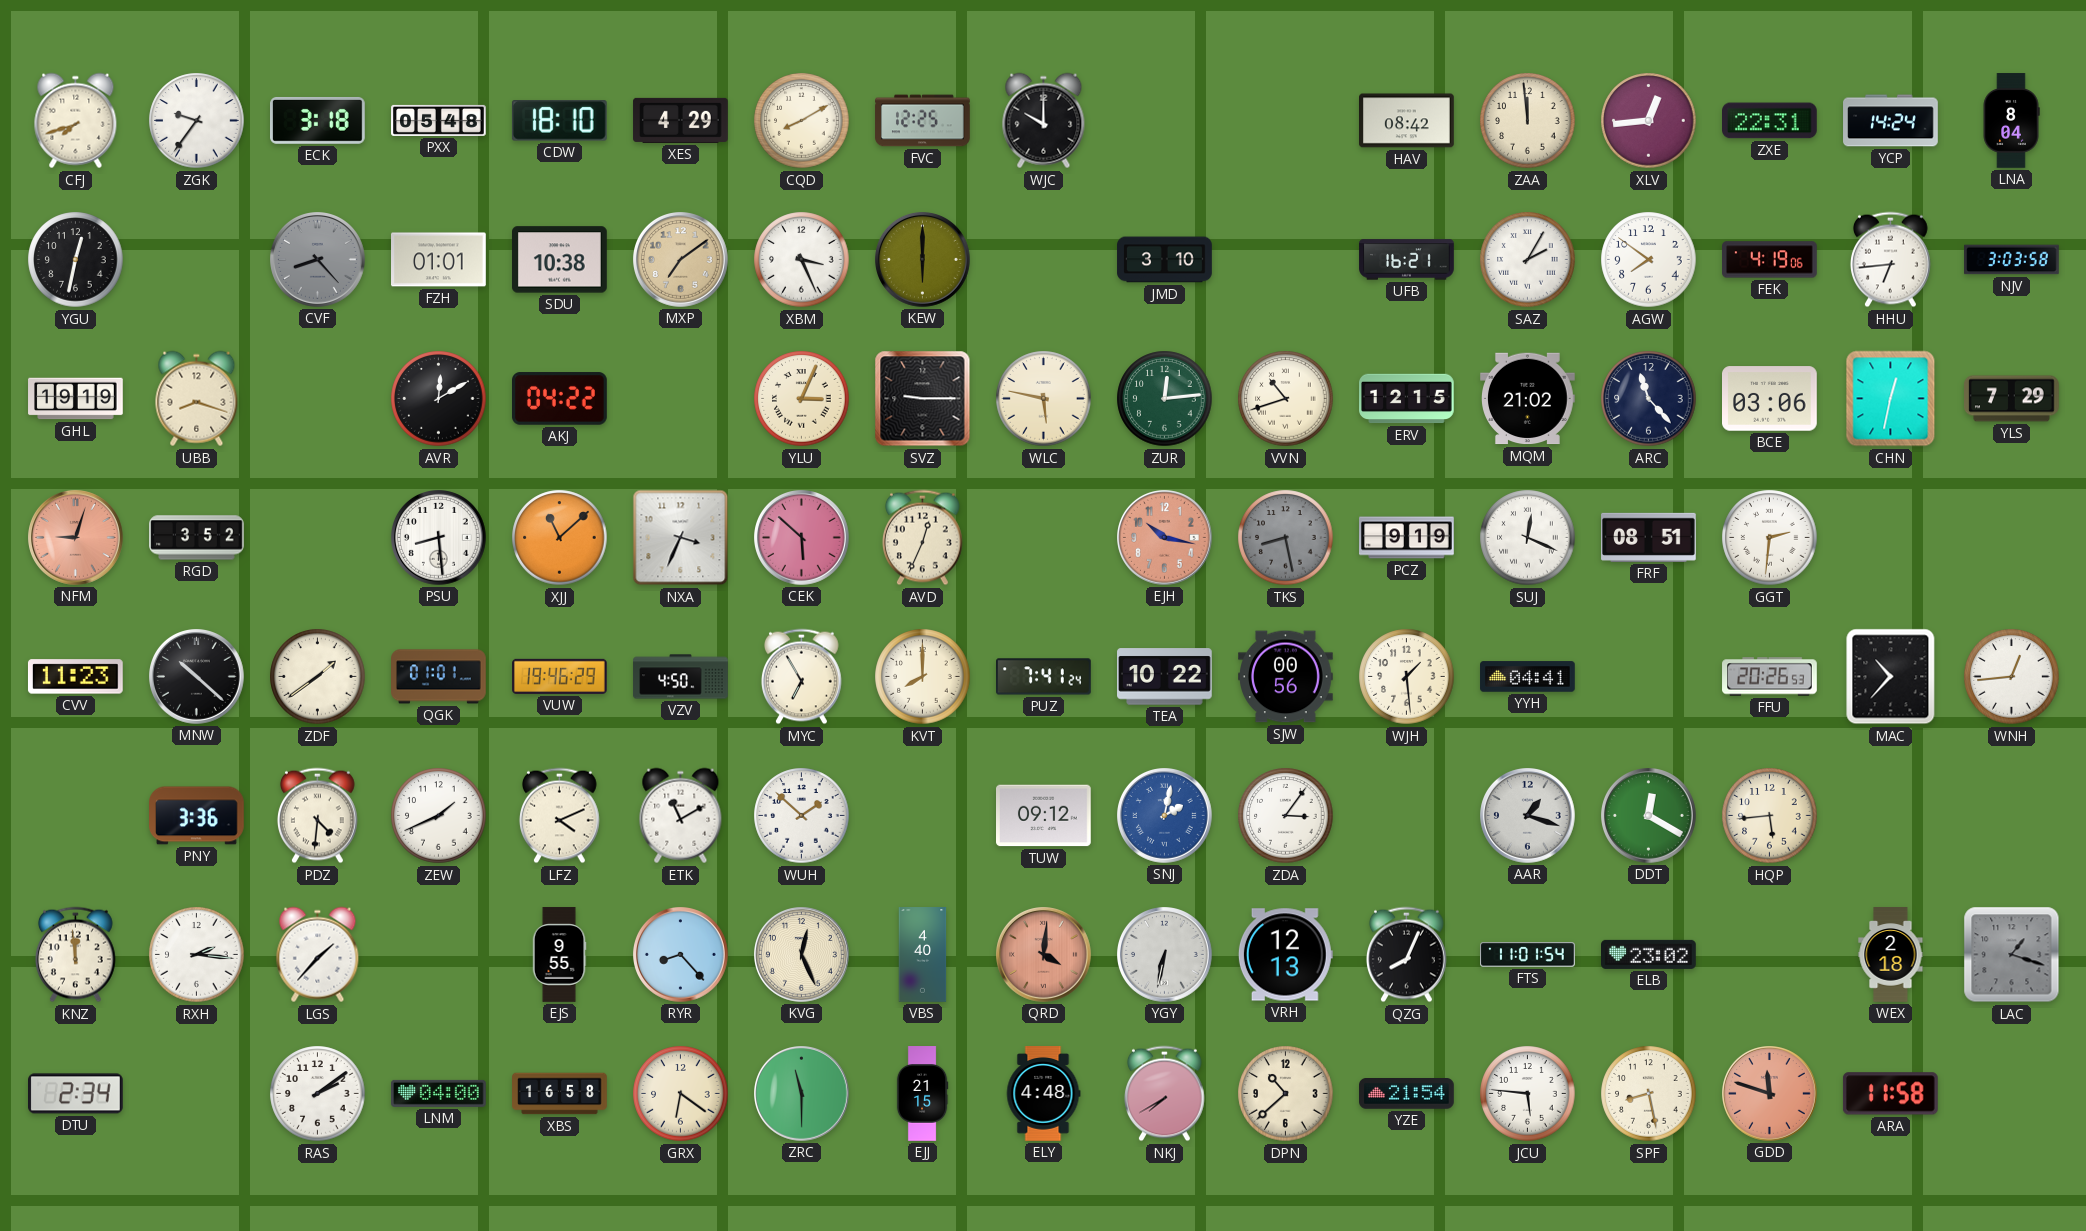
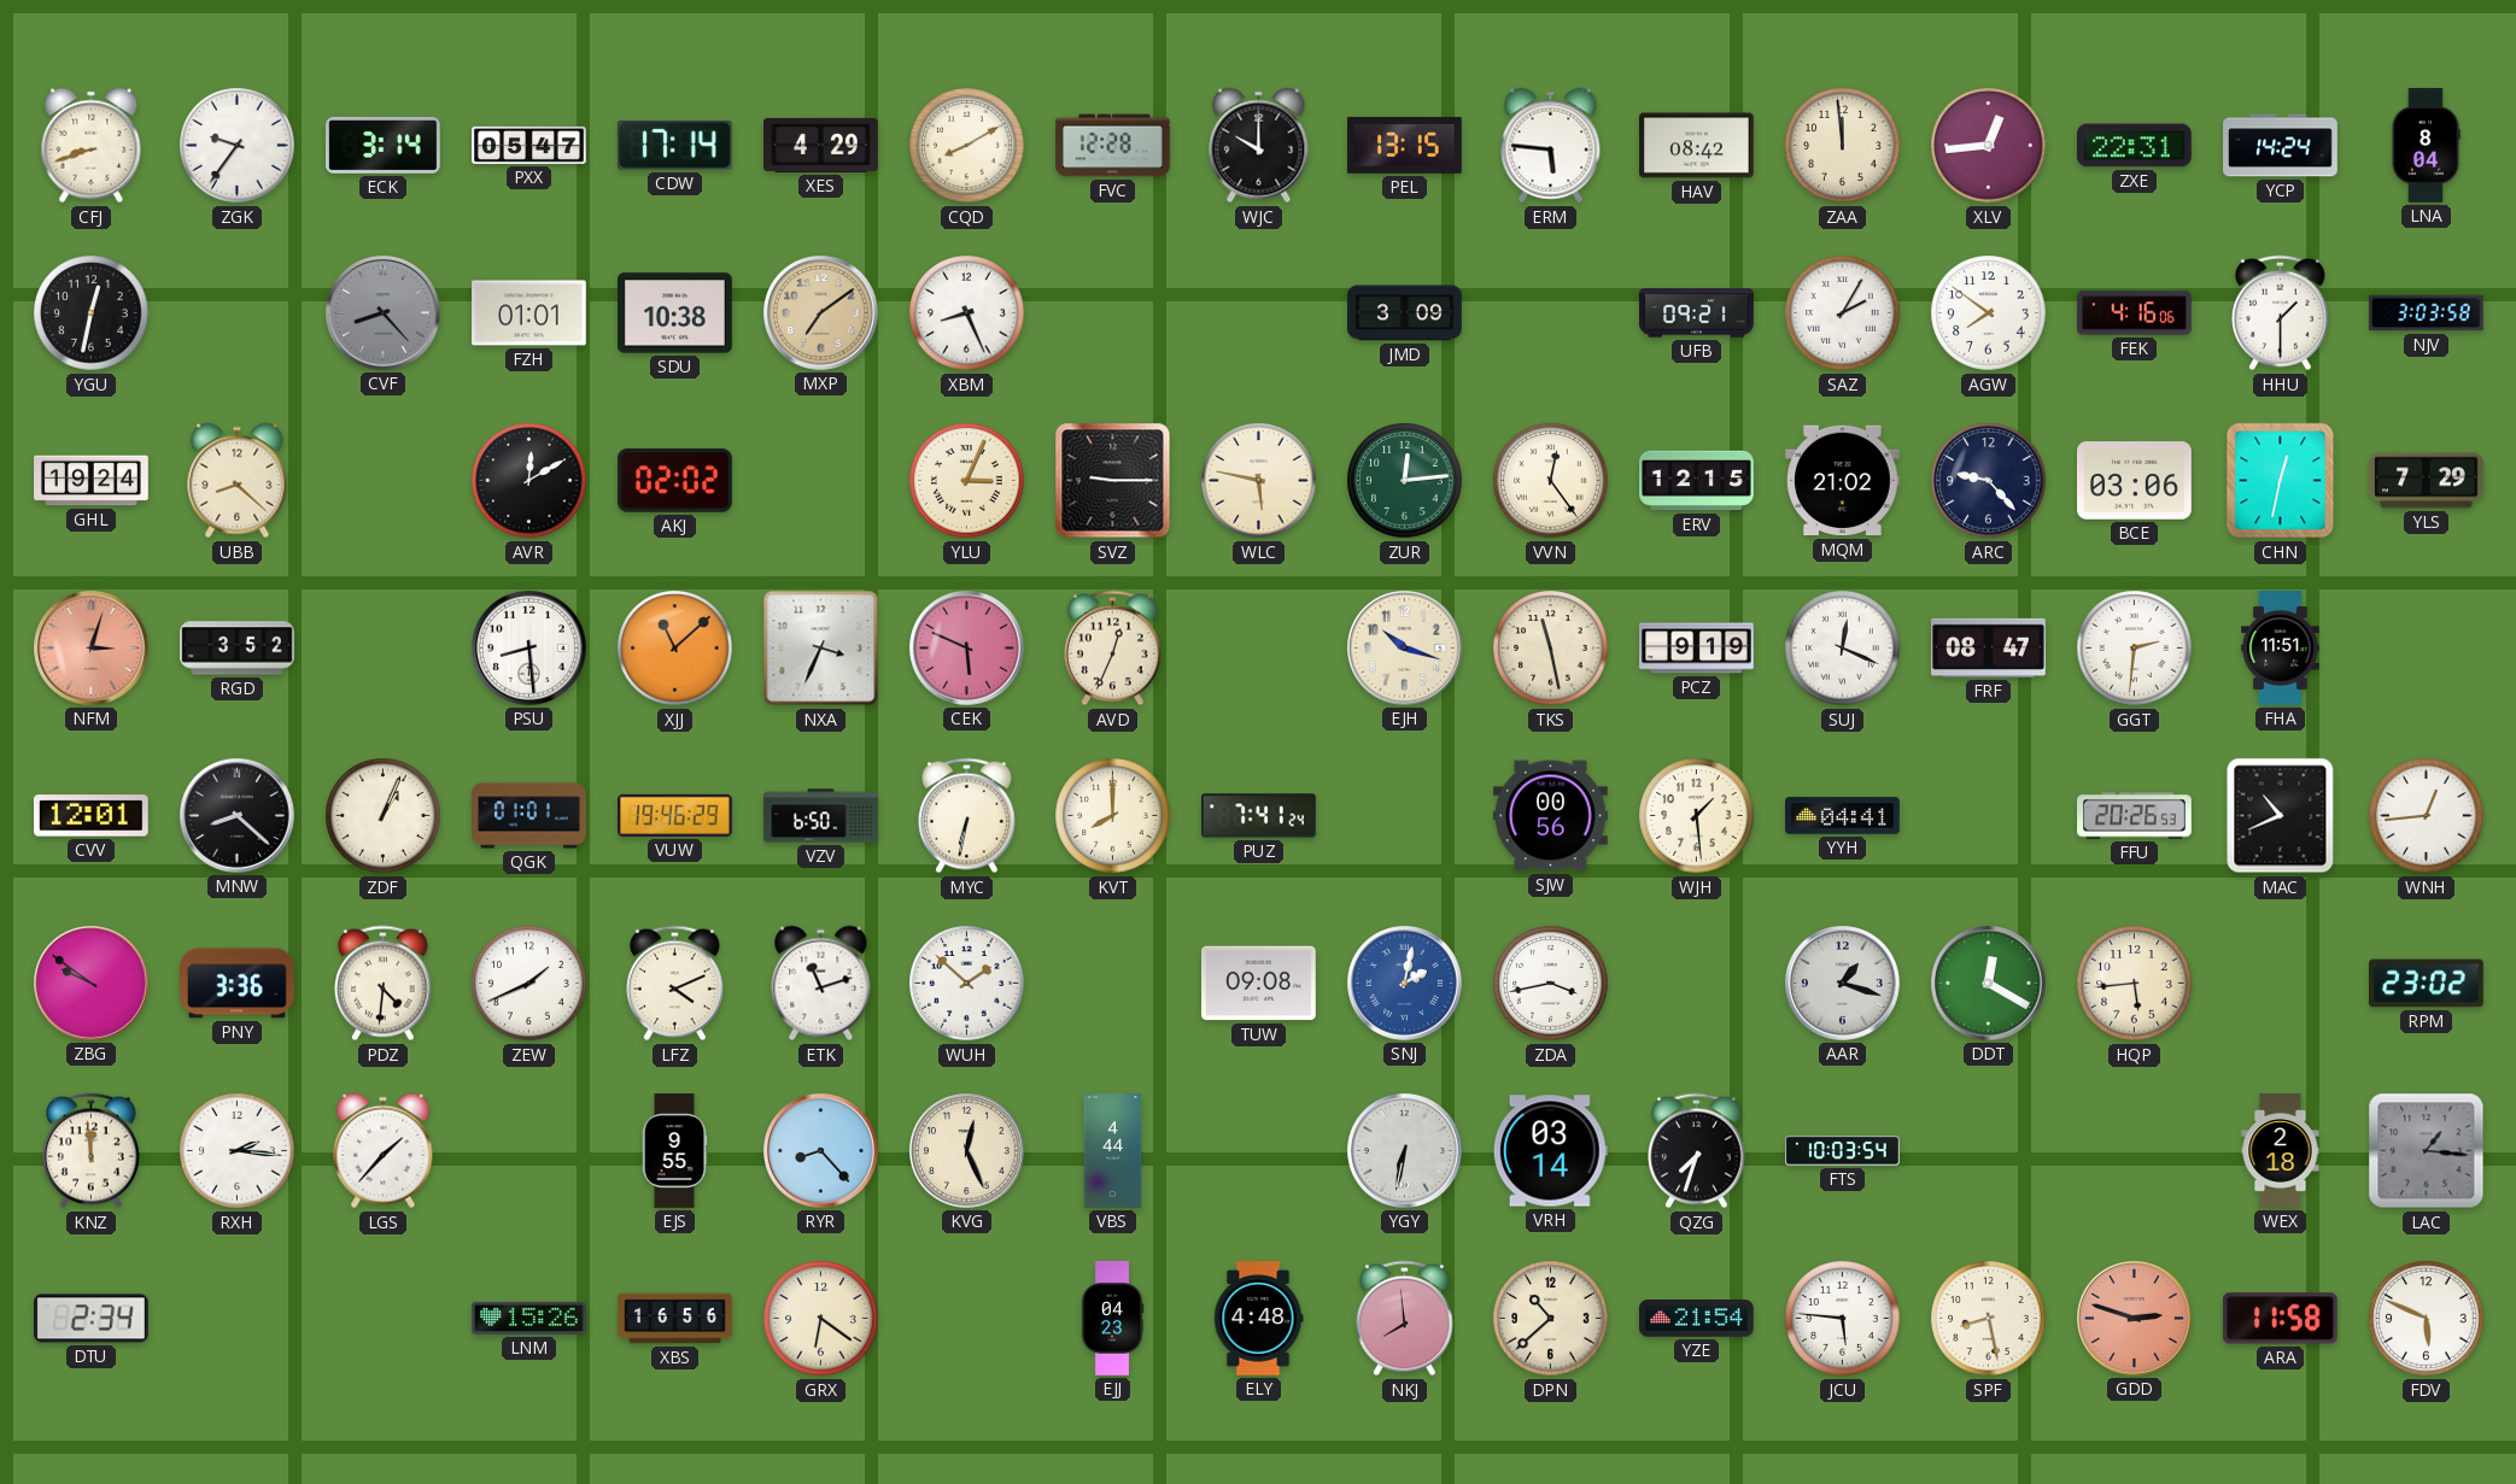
CFJ: 7:42 -> 8:42
ECK: 3:18 -> 3:14
PXX: 05:48 -> 05:47
CDW: 18:10 -> 17:14
FVC: 12:25 -> 12:28
PEL: none -> 13:15
ERM: none -> 5:46
XBM: 3:26 -> 8:26
KEW: 6:00 -> none
JMD: 3:10 -> 3:09
UFB: 16:21 -> 09:21
FEK: 4:19 -> 4:16
HHU: 6:44 -> 1:30
GHL: 19:19 -> 19:24
UBB: 8:18 -> 8:22
AKJ: 04:22 -> 02:02
VVN: 10:42 -> 12:24
ARC: 11:23 -> 9:23
NFM: 9:03 -> 3:03
CEK: 5:52 -> 5:49
EJH: 10:17 -> 10:18
EJH dial: salmon -> cream
TKS: 8:28 -> 11:28
TKS dial: grey -> cream
FRF: 08:51 -> 08:47
FHA: none -> 11:51
CVV: 11:23 -> 12:01
MNW: 10:22 -> 8:22
ZDF: 1:39 -> 1:04
VZV: 4:50 -> 6:50
MYC: 6:55 -> 6:32
TEA: 10:22 -> none
MAC: 10:37 -> 10:41
ZBG: none -> 9:51
ETK: 11:10 -> 11:12
TUW: 09:12 -> 09:08
ZDA: 3:06 -> 3:43
RPM: none -> 23:02
VBS: 4:40 -> 4:44
QRD: 4:01 -> none
VRH: 12:13 -> 03:14
QZG: 8:04 -> 7:33
FTS: 11:01 -> 10:03
ELB: 23:02 -> none
LAC: 1:18 -> 1:16
RAS: 2:09 -> none
LNM: 04:00 -> 15:26
XBS: 16:58 -> 16:56
ZRC: 11:30 -> none
EJJ: 21:15 -> 04:23
NKJ: 7:40 -> 7:59
GDD: 11:48 -> 2:48
FDV: none -> 5:49
